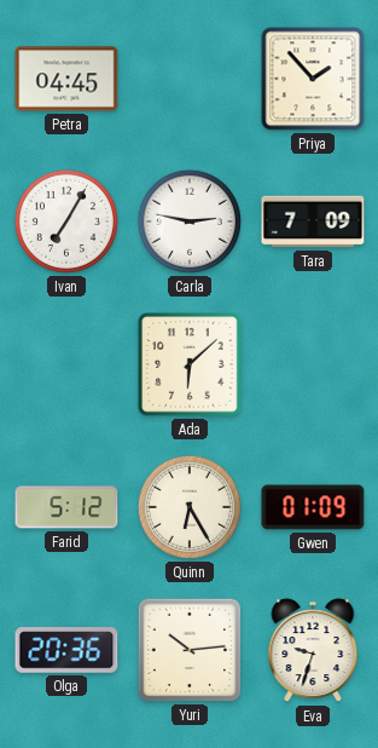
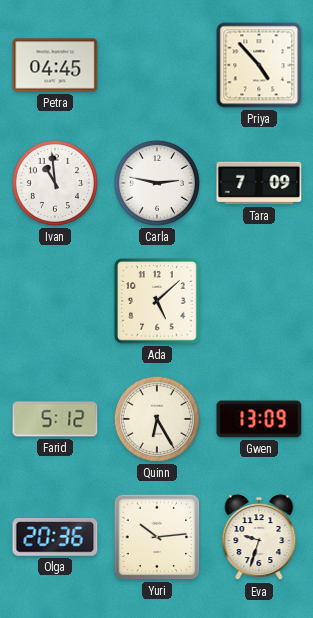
Priya: 1:53 -> 4:53
Ivan: 7:05 -> 10:59
Ada: 6:08 -> 5:08
Gwen: 01:09 -> 13:09
